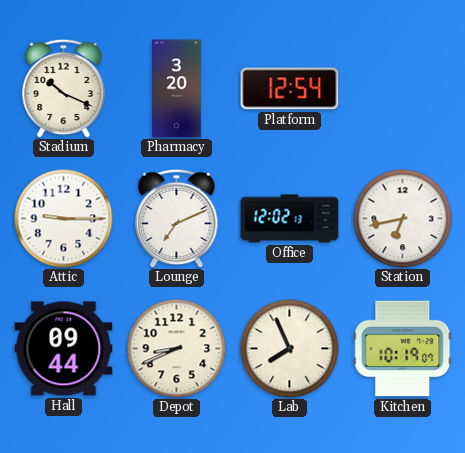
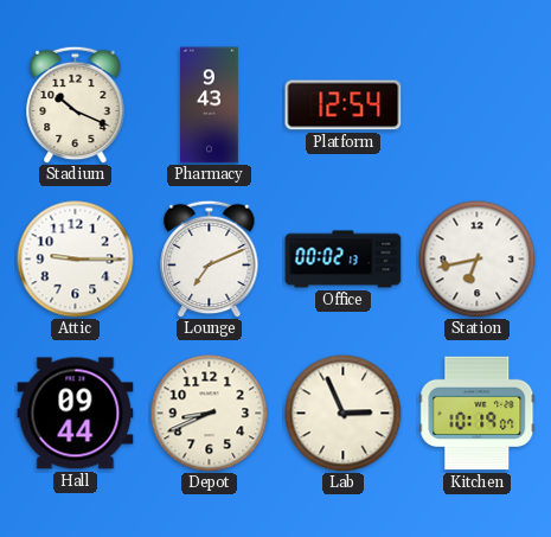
Pharmacy: 3:20 -> 9:43
Office: 12:02 -> 00:02
Lab: 7:56 -> 2:56
